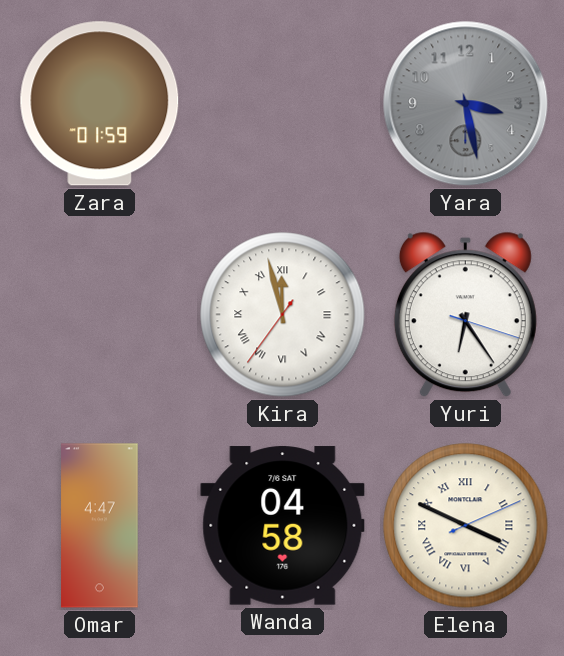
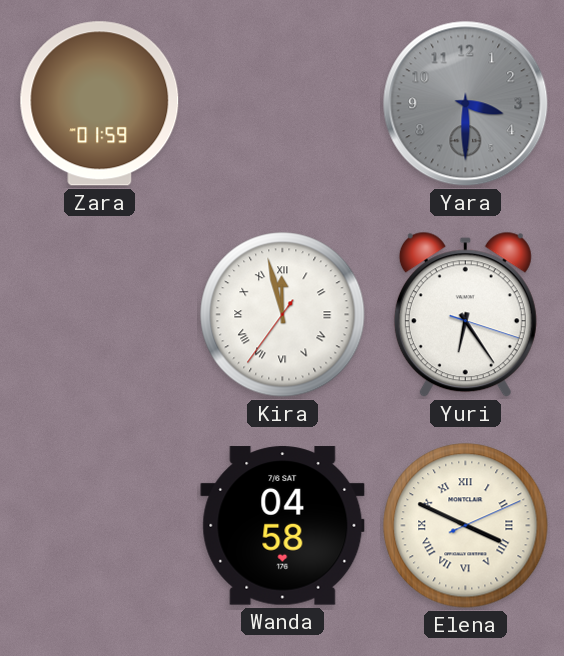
Yara: 3:28 -> 3:30
Omar: 4:47 -> none
